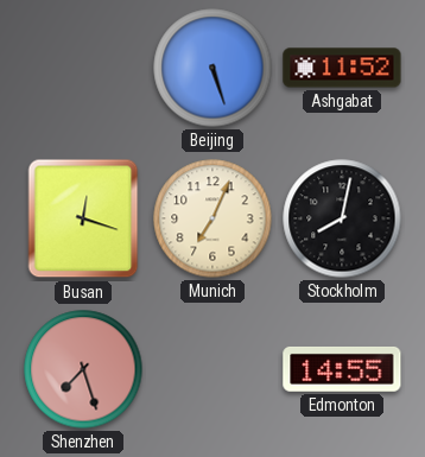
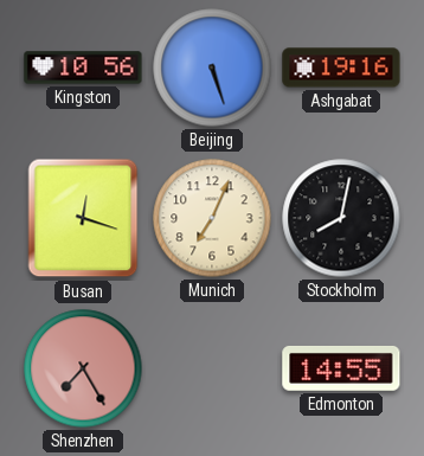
Kingston: none -> 10:56
Ashgabat: 11:52 -> 19:16
Shenzhen: 7:27 -> 7:25
